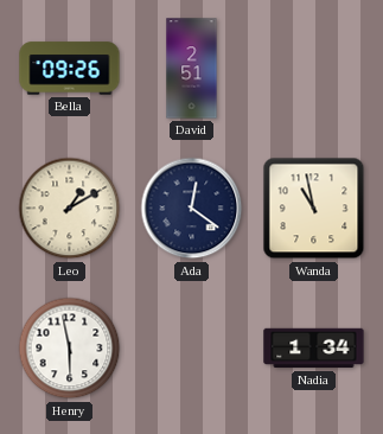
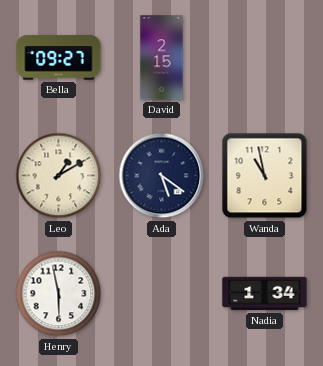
Bella: 09:26 -> 09:27
David: 2:51 -> 2:15
Ada: 12:21 -> 5:21
